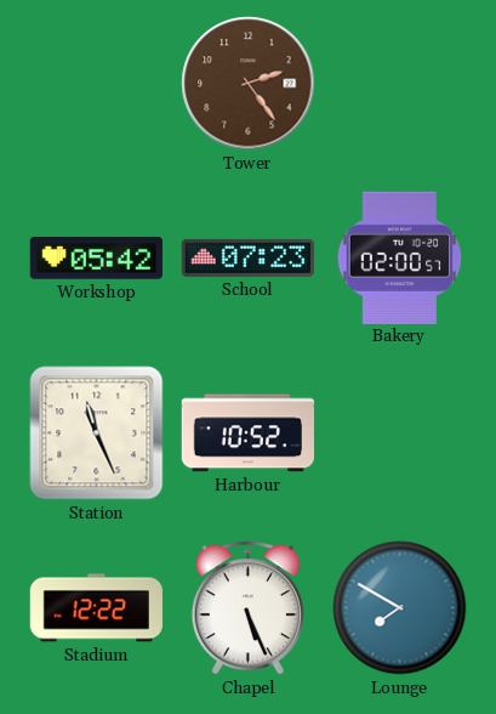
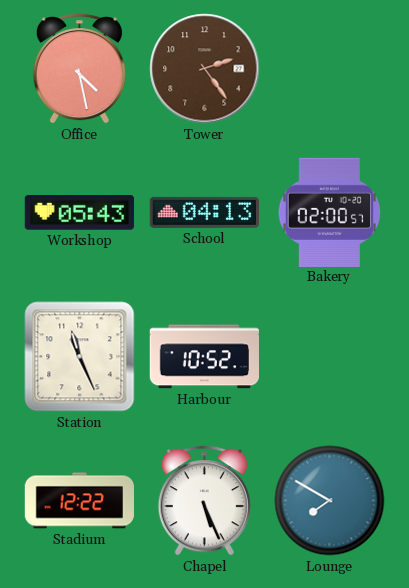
Office: none -> 4:28
Workshop: 05:42 -> 05:43
School: 07:23 -> 04:13
